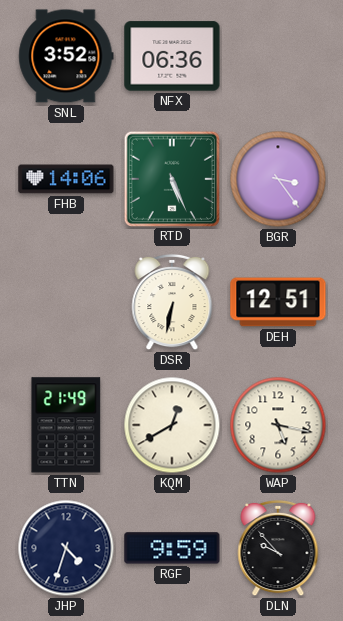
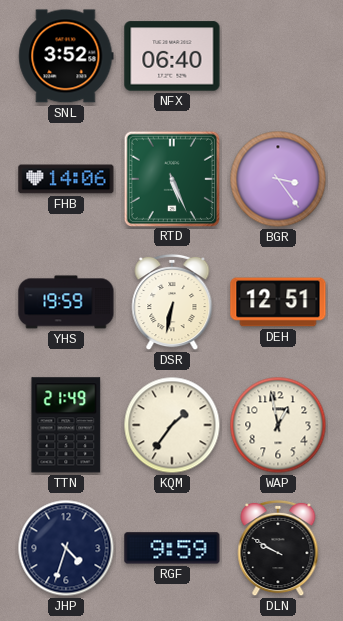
NFX: 06:36 -> 06:40
YHS: none -> 19:59
KQM: 12:40 -> 1:36
WAP: 5:17 -> 12:58
DLN: 9:53 -> 9:50
